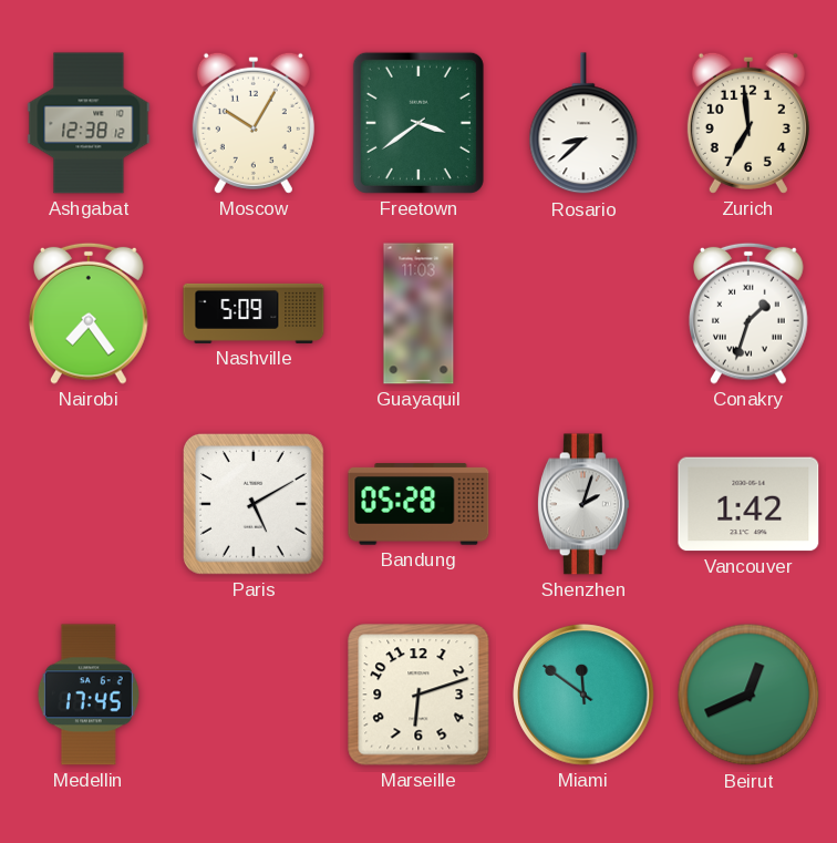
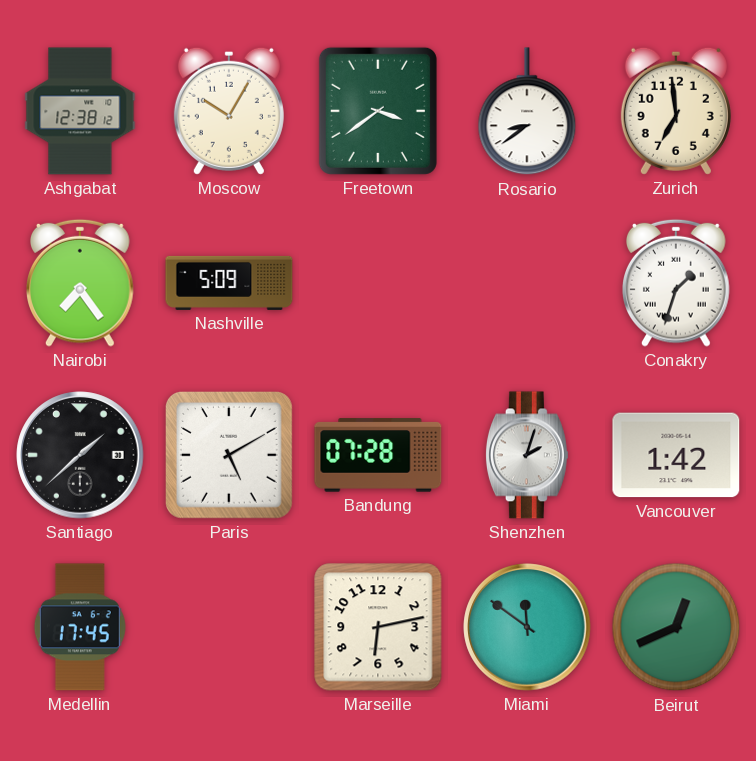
Rosario: 8:38 -> 8:39
Guayaquil: 11:03 -> none
Santiago: none -> 1:38
Bandung: 05:28 -> 07:28
Marseille: 6:12 -> 6:13
